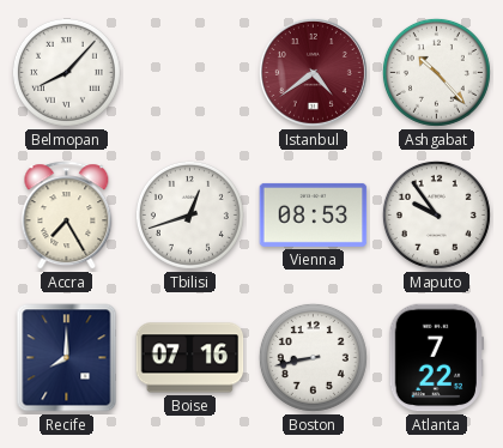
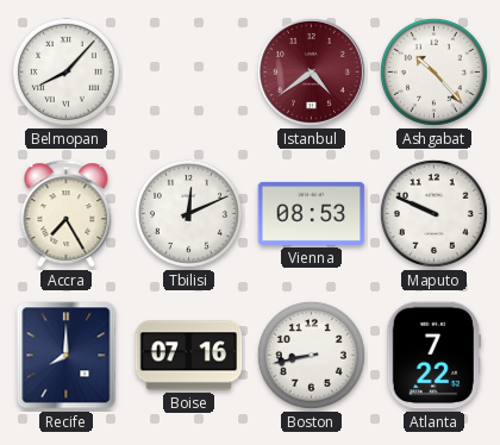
Tbilisi: 12:42 -> 12:11
Maputo: 9:54 -> 9:49
